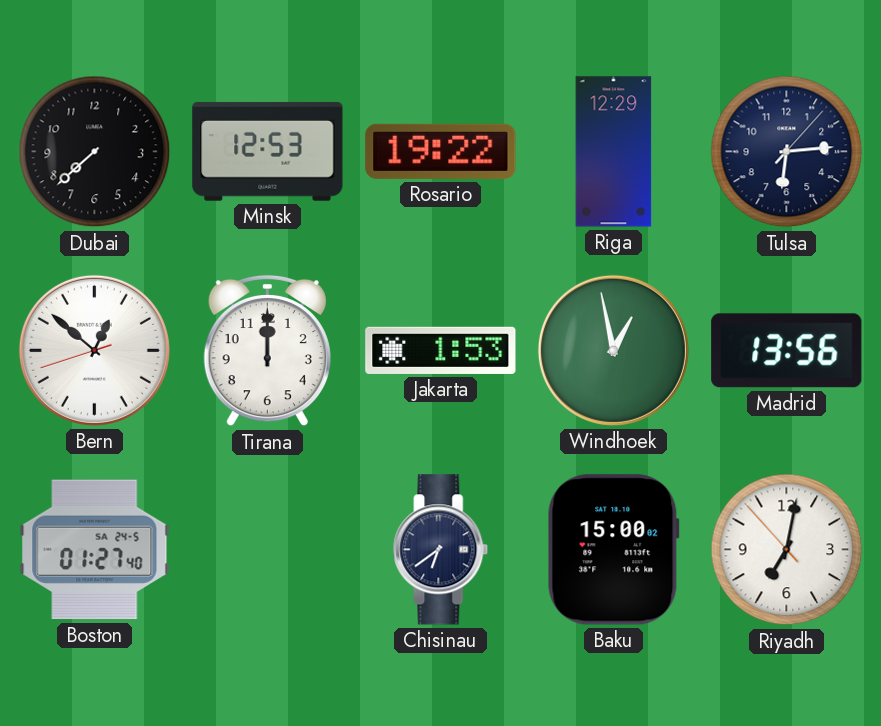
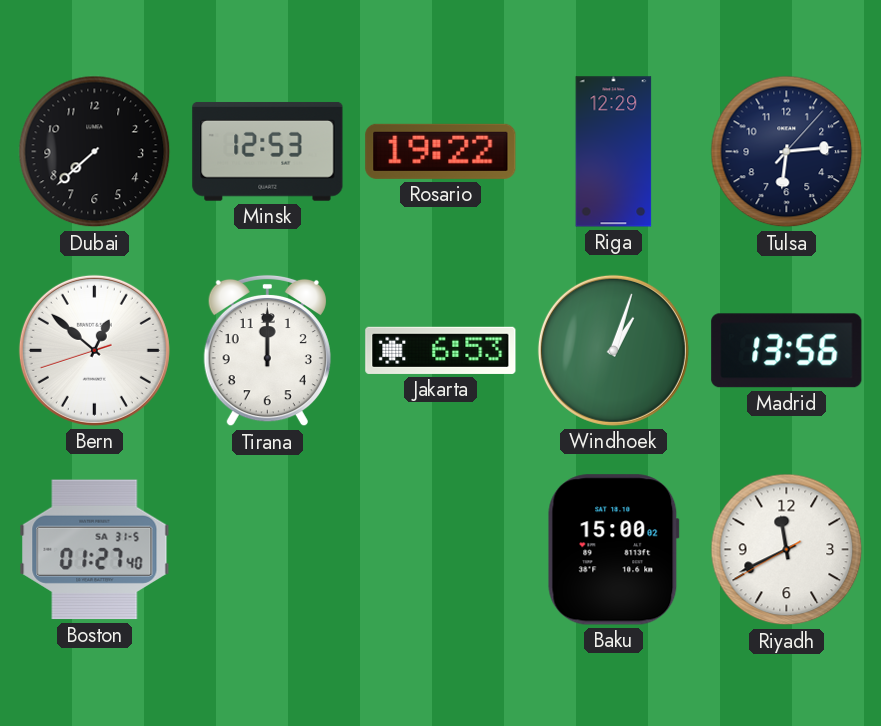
Jakarta: 1:53 -> 6:53
Windhoek: 12:58 -> 1:03
Boston date: SA 24-5 -> SA 31-5
Chisinau: 6:39 -> none
Riyadh: 7:01 -> 11:40
